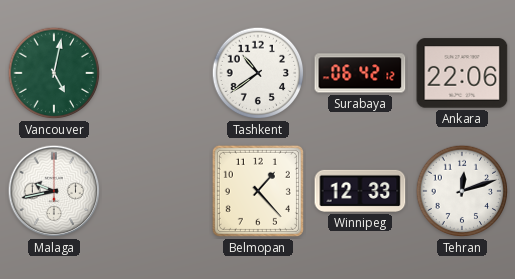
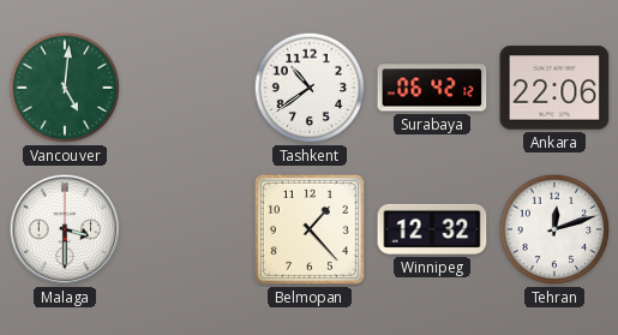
Vancouver: 5:02 -> 5:01
Malaga: 9:43 -> 3:30
Winnipeg: 12:33 -> 12:32
